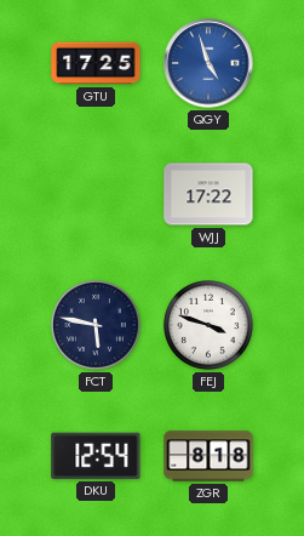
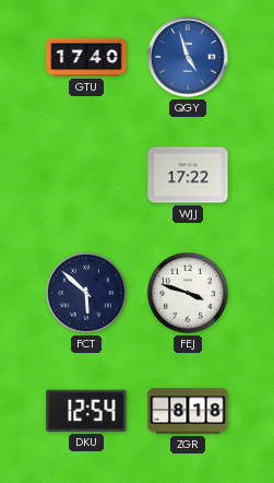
GTU: 17:25 -> 17:40
FCT: 5:47 -> 5:52
